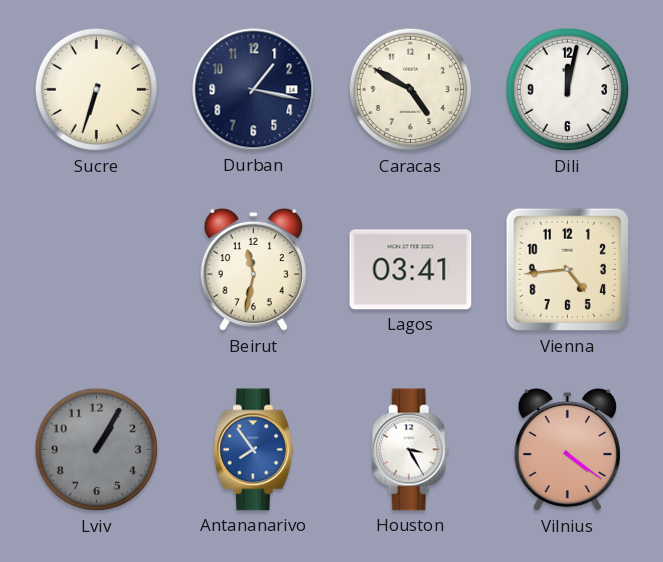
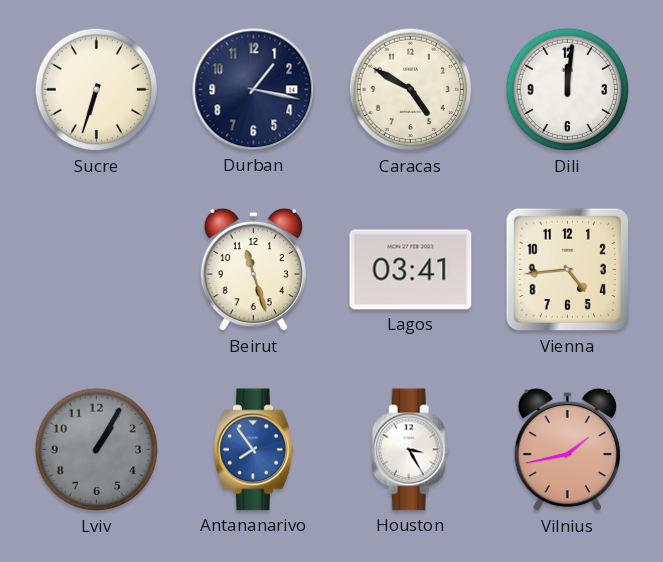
Dili: 12:02 -> 12:01
Beirut: 11:32 -> 11:27
Vilnius: 4:21 -> 1:43
